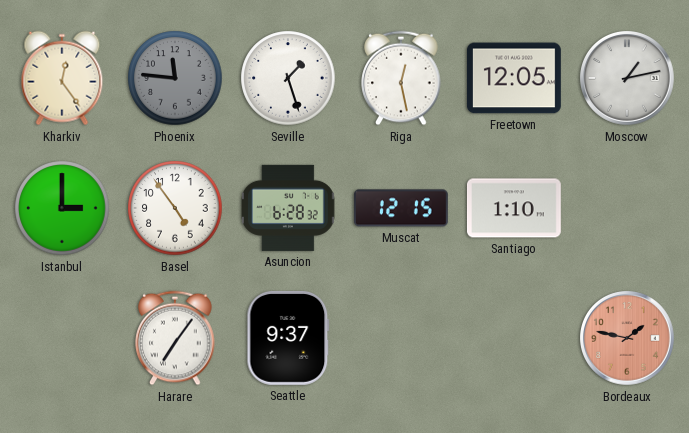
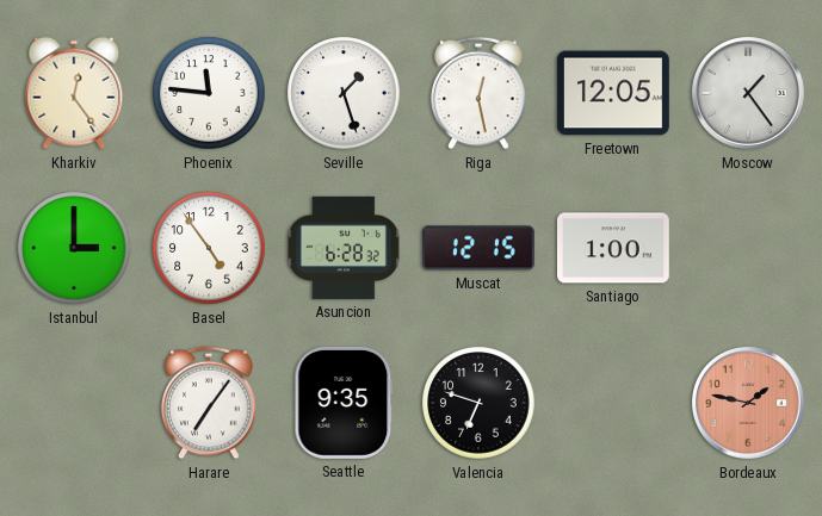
Phoenix dial: grey -> white
Moscow: 1:13 -> 1:24
Santiago: 1:10 -> 1:00
Seattle: 9:37 -> 9:35
Valencia: none -> 6:48
